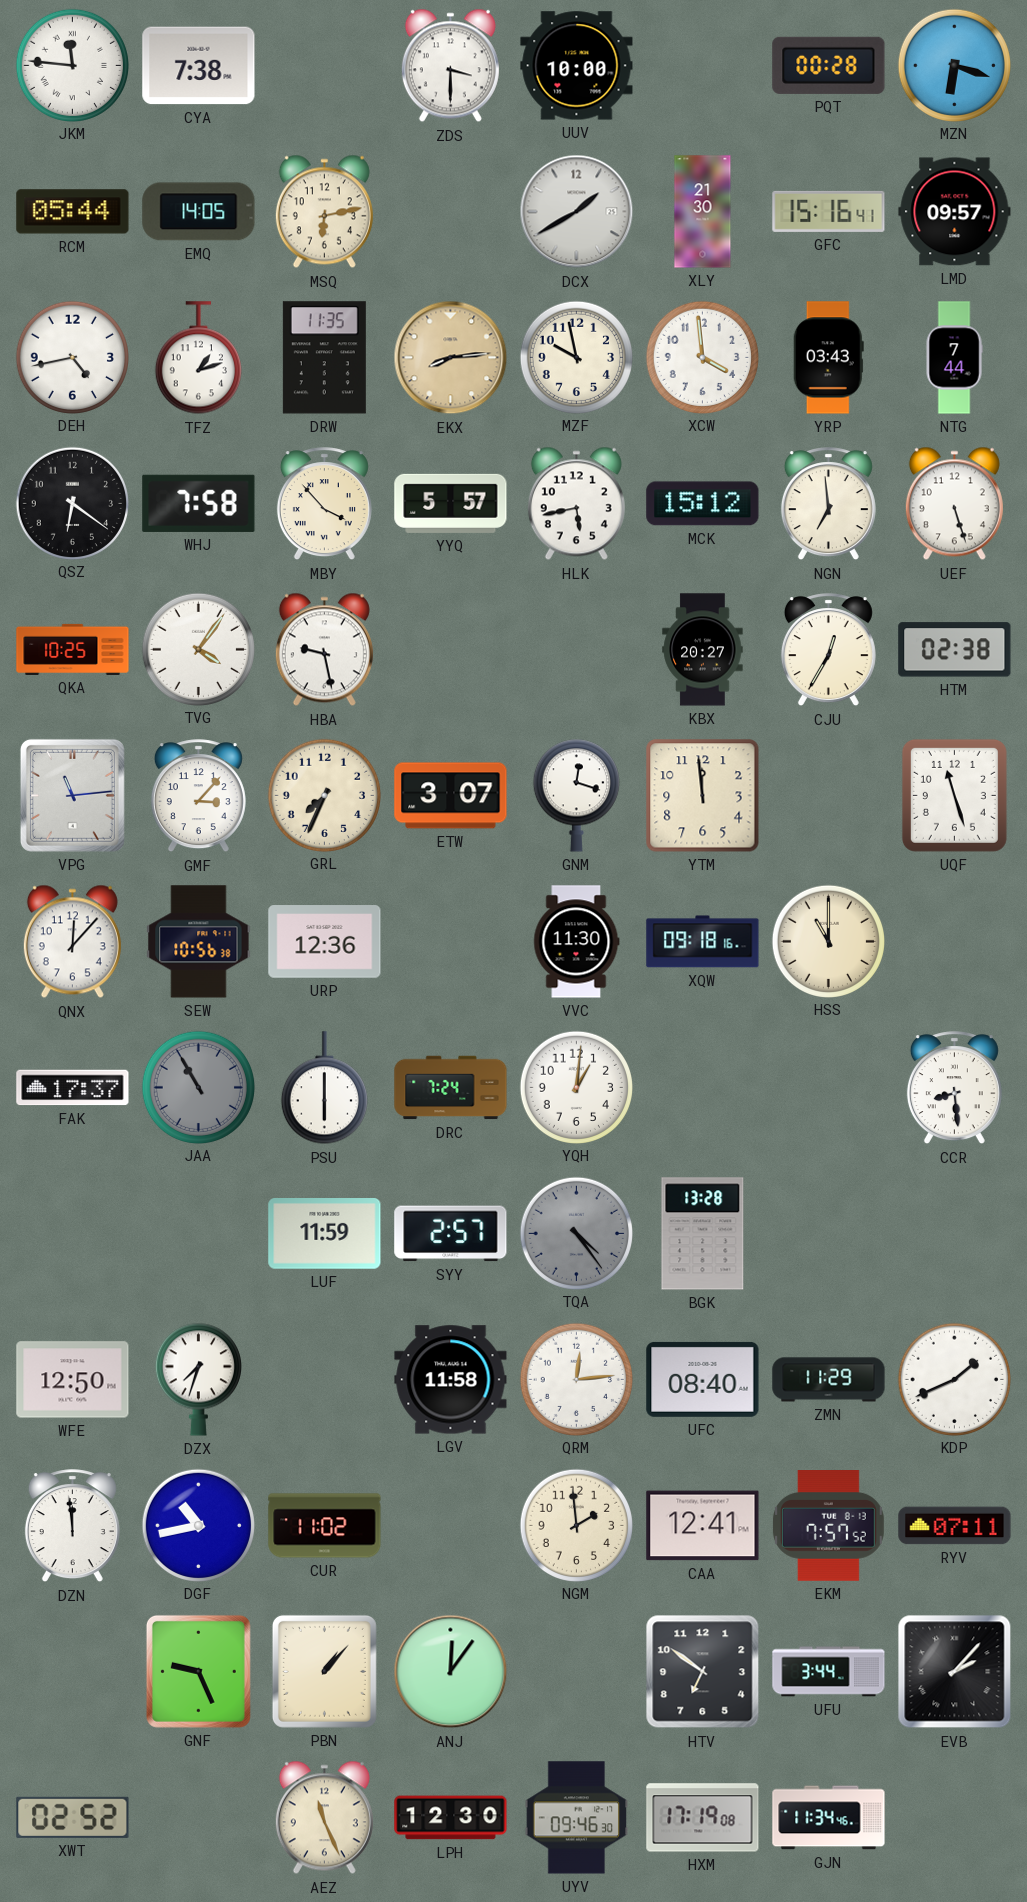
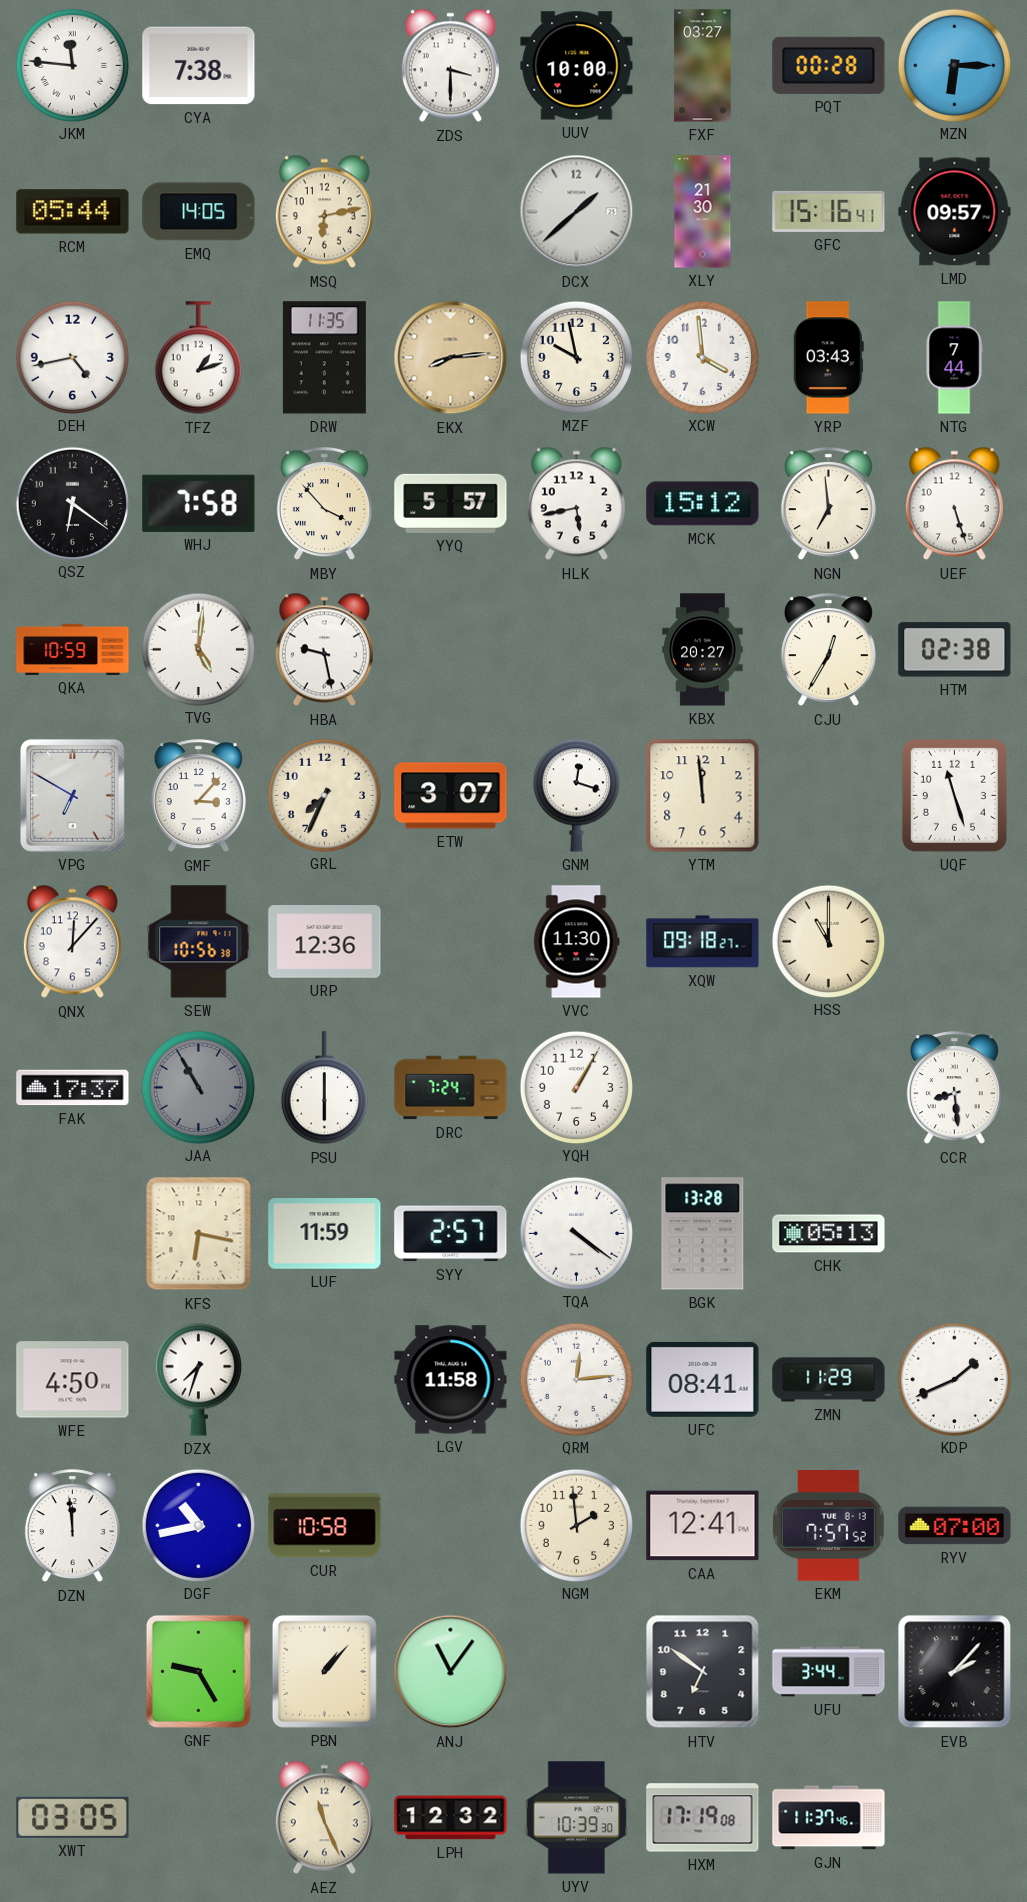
FXF: none -> 03:27
MZN: 6:18 -> 6:15
DCX: 1:40 -> 1:38
QKA: 10:25 -> 10:59
TVG: 4:06 -> 5:01
VPG: 11:14 -> 6:50
XQW: 09:18:16 -> 09:18:27
YQH: 1:01 -> 1:05
KFS: none -> 6:17
TQA: 4:24 -> 4:21
TQA dial: grey -> white
CHK: none -> 05:13
WFE: 12:50 -> 4:50
UFC: 08:40 -> 08:41
CUR: 11:02 -> 10:58
RYV: 07:11 -> 07:00
GNF: 9:26 -> 9:25
ANJ: 12:06 -> 11:06
XWT: 02:52 -> 03:05
LPH: 12:30 -> 12:32
UYV: 09:46 -> 10:39
GJN: 11:34 -> 11:37
